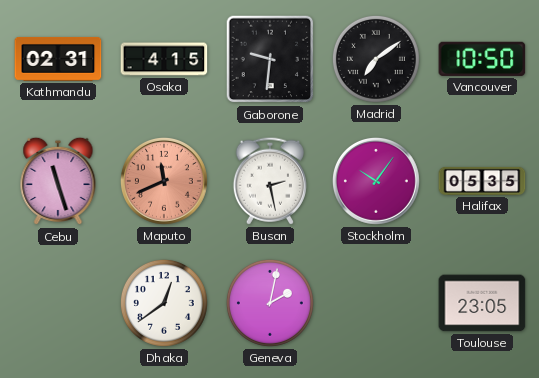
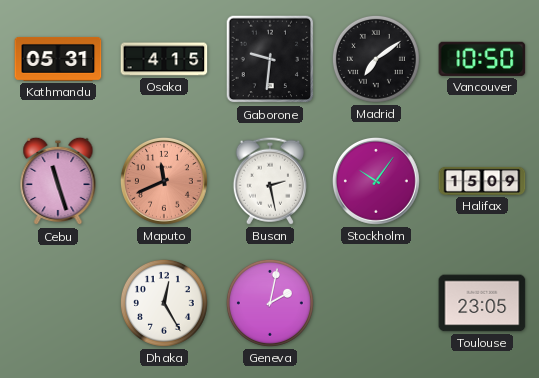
Kathmandu: 02:31 -> 05:31
Halifax: 05:35 -> 15:09
Dhaka: 12:39 -> 12:25
